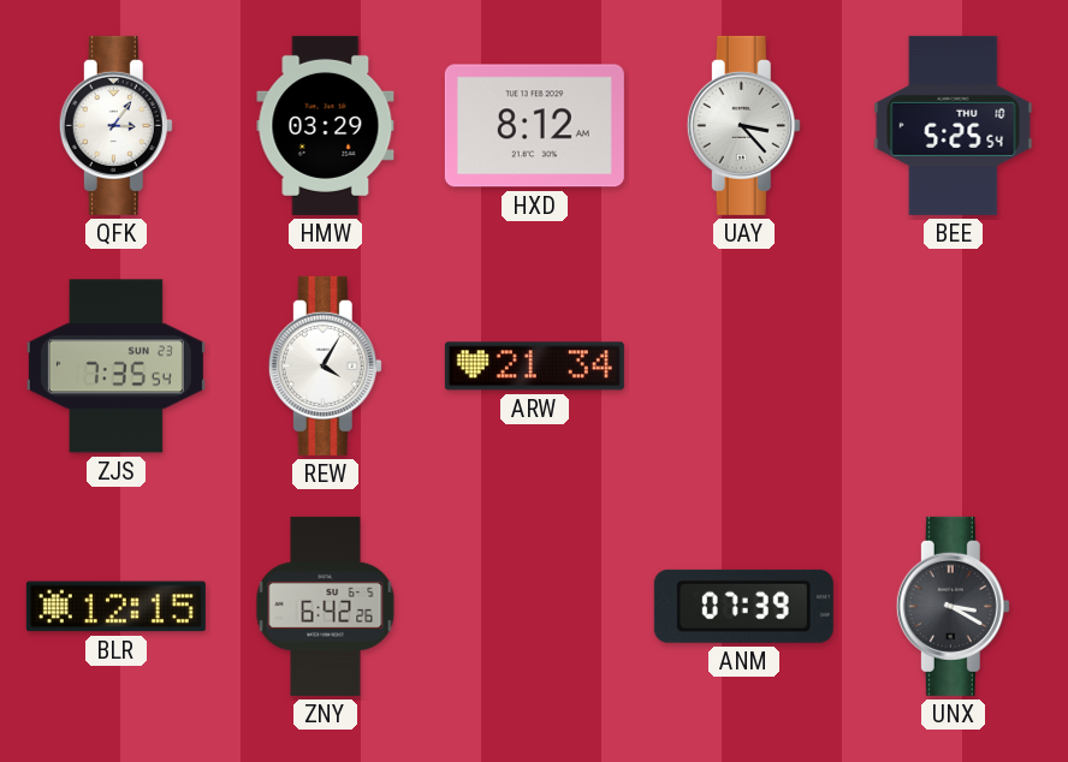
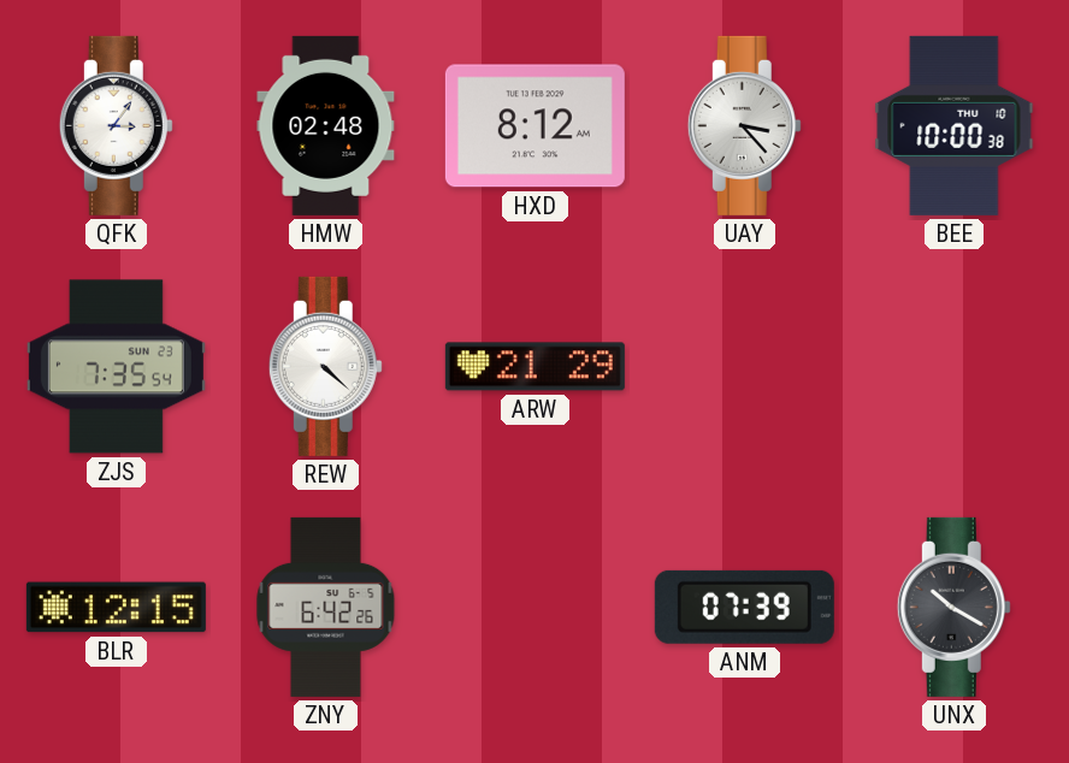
HMW: 03:29 -> 02:48
BEE: 5:25 -> 10:00
REW: 4:05 -> 4:22
ARW: 21:34 -> 21:29
UNX: 3:20 -> 10:20
